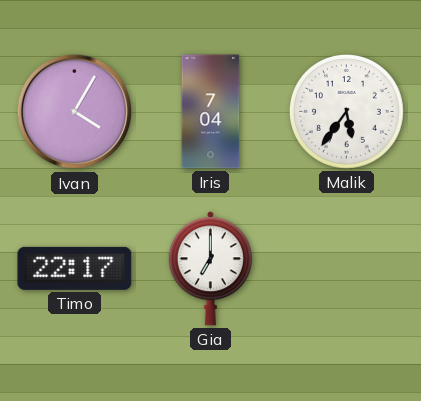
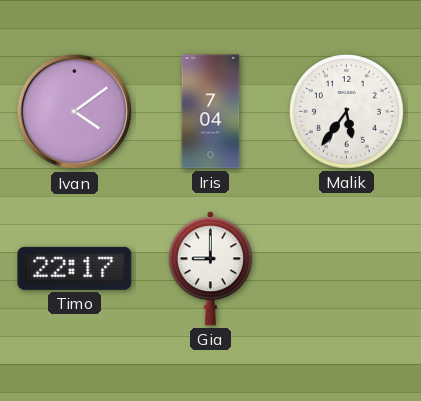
Ivan: 4:05 -> 4:09
Gia: 7:00 -> 9:00
